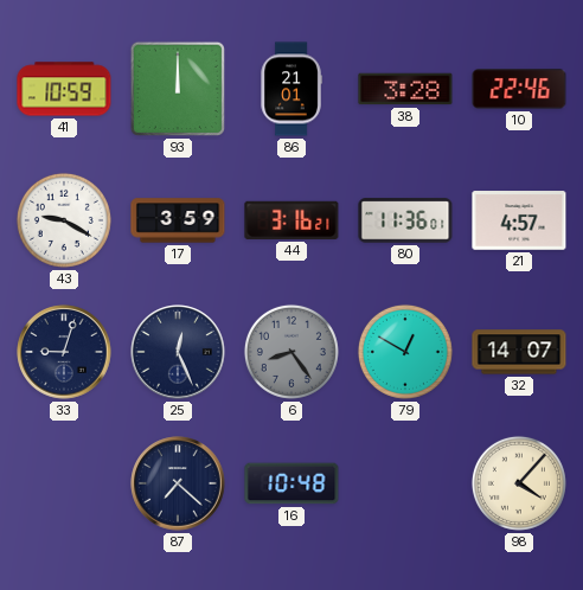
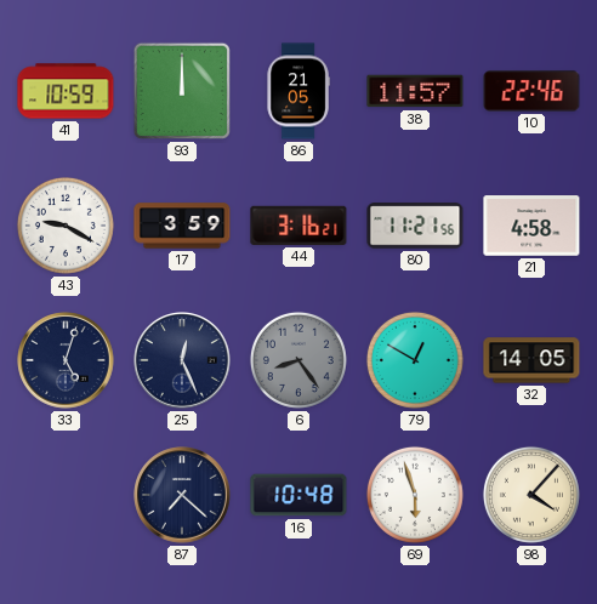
86: 21:01 -> 21:05
38: 3:28 -> 11:57
80: 11:36 -> 11:21
21: 4:57 -> 4:58
33: 9:03 -> 5:03
32: 14:07 -> 14:05
69: none -> 5:57
